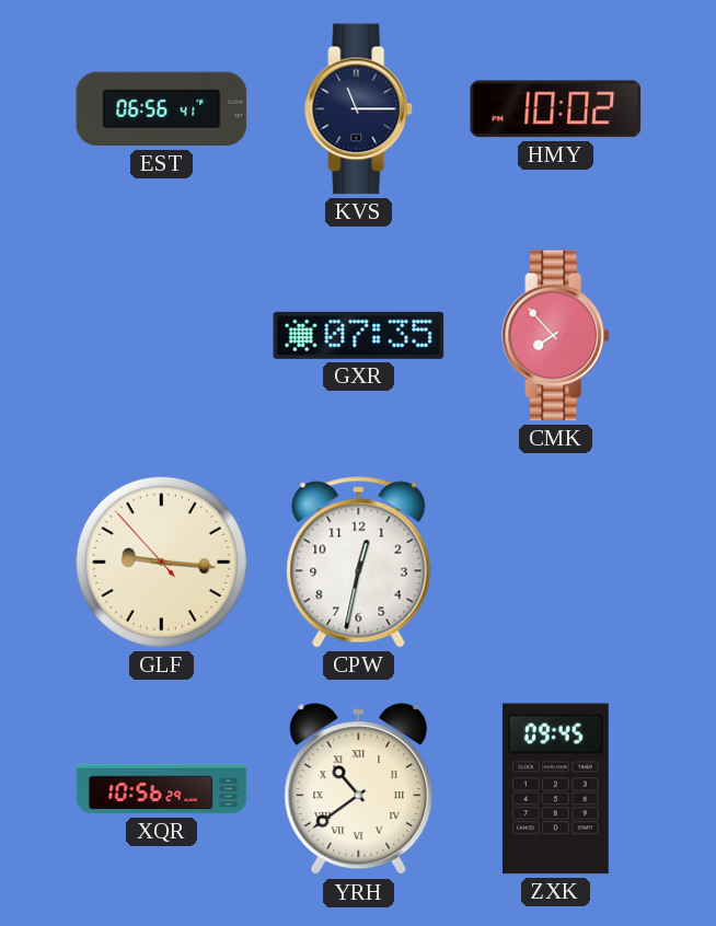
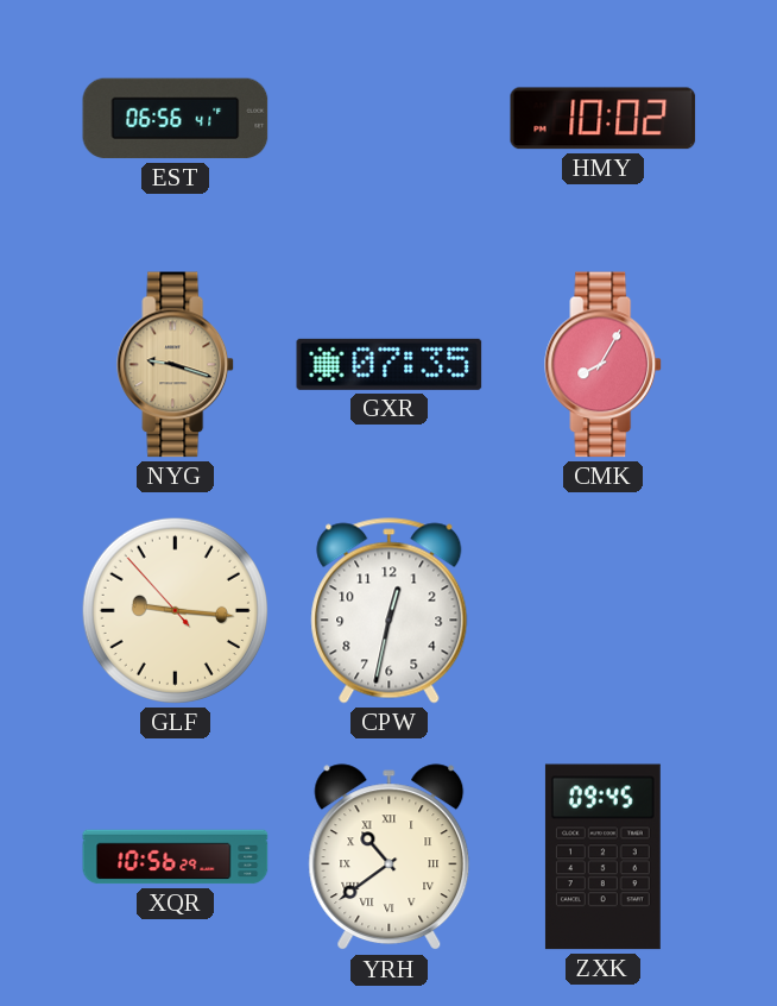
KVS: 11:15 -> none
NYG: none -> 9:18
CMK: 7:53 -> 8:05
